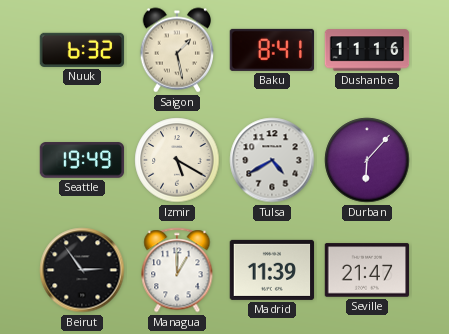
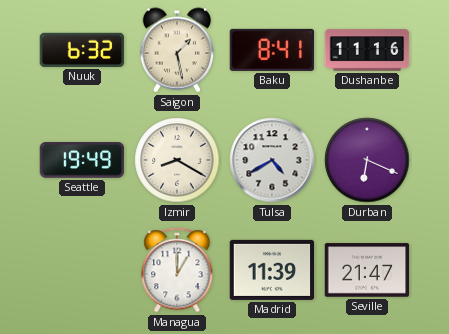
Izmir: 5:20 -> 8:20
Durban: 6:07 -> 6:19
Beirut: 2:54 -> none
